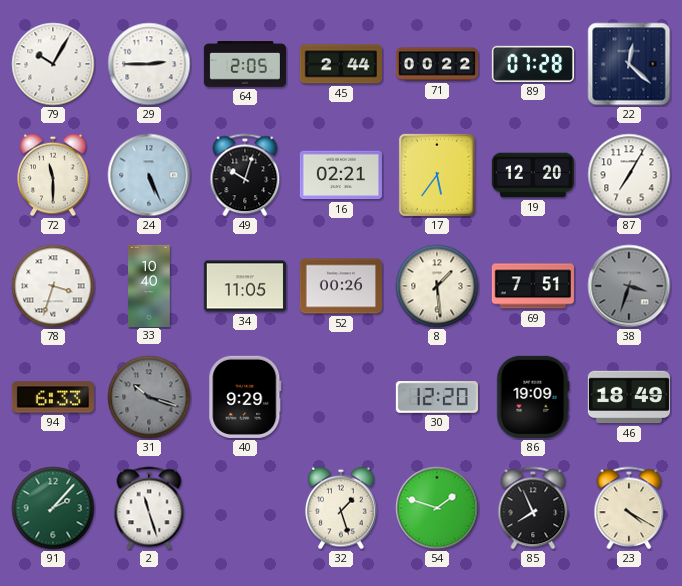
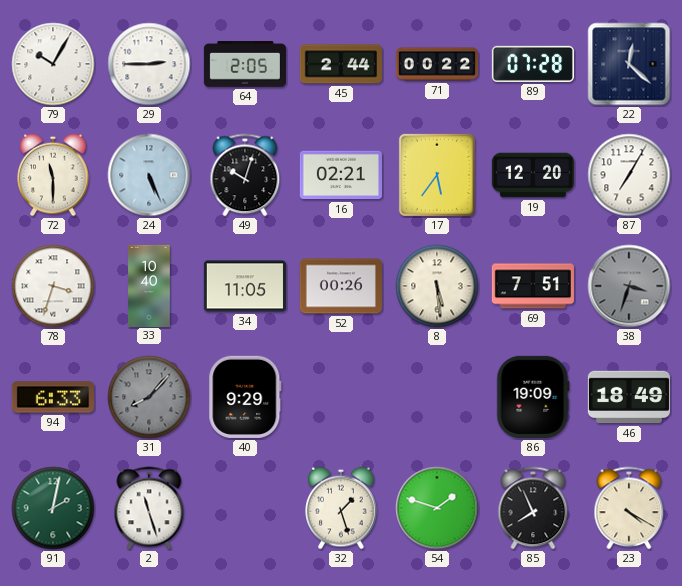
8: 1:29 -> 5:29
31: 10:18 -> 8:07
30: 12:20 -> none
91: 2:07 -> 2:02
